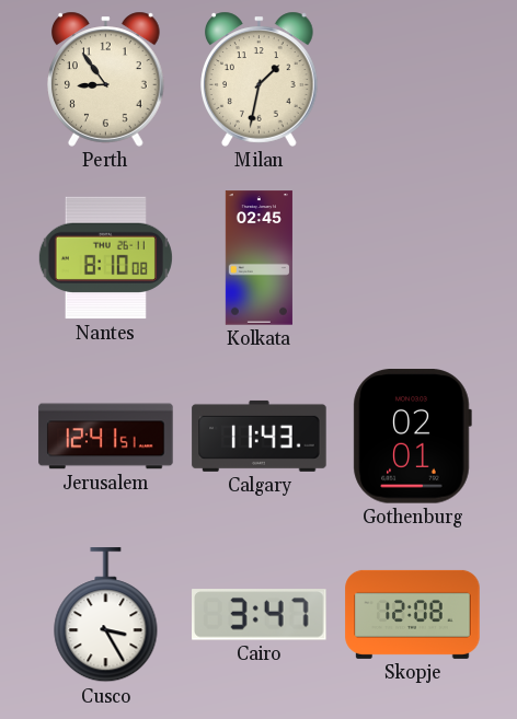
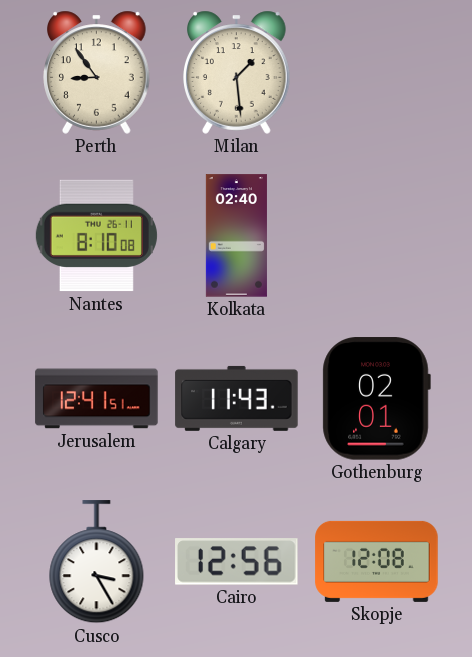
Milan: 1:32 -> 1:29
Kolkata: 02:45 -> 02:40
Cairo: 3:47 -> 12:56
